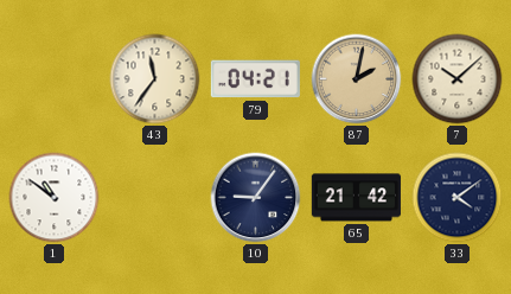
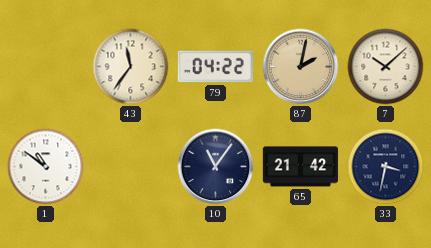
79: 04:21 -> 04:22
10: 9:06 -> 11:06
33: 4:09 -> 3:32
